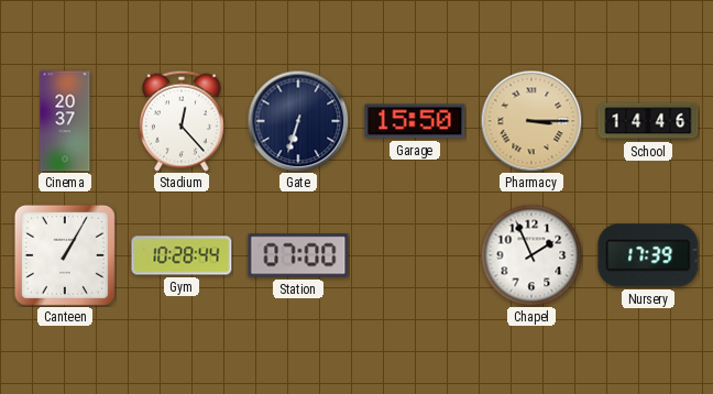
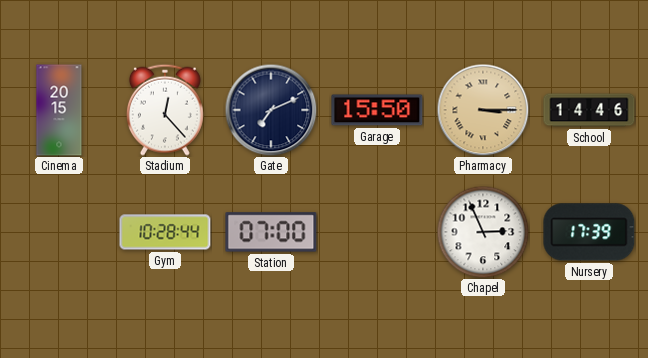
Cinema: 20:37 -> 20:15
Gate: 6:33 -> 7:11
Canteen: 1:05 -> none
Chapel: 1:56 -> 2:56
